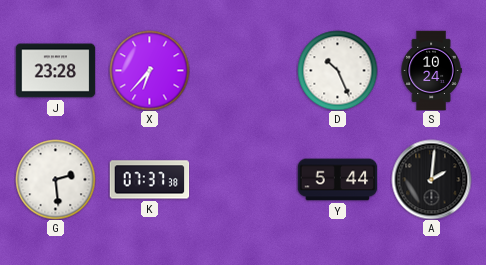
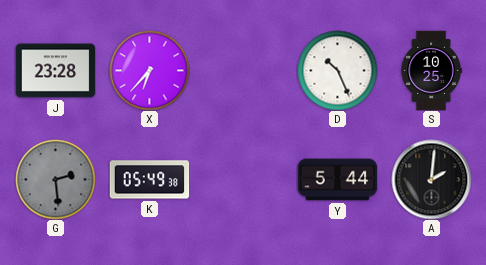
S: 10:24 -> 10:25
G dial: white -> grey
K: 07:37 -> 05:49
